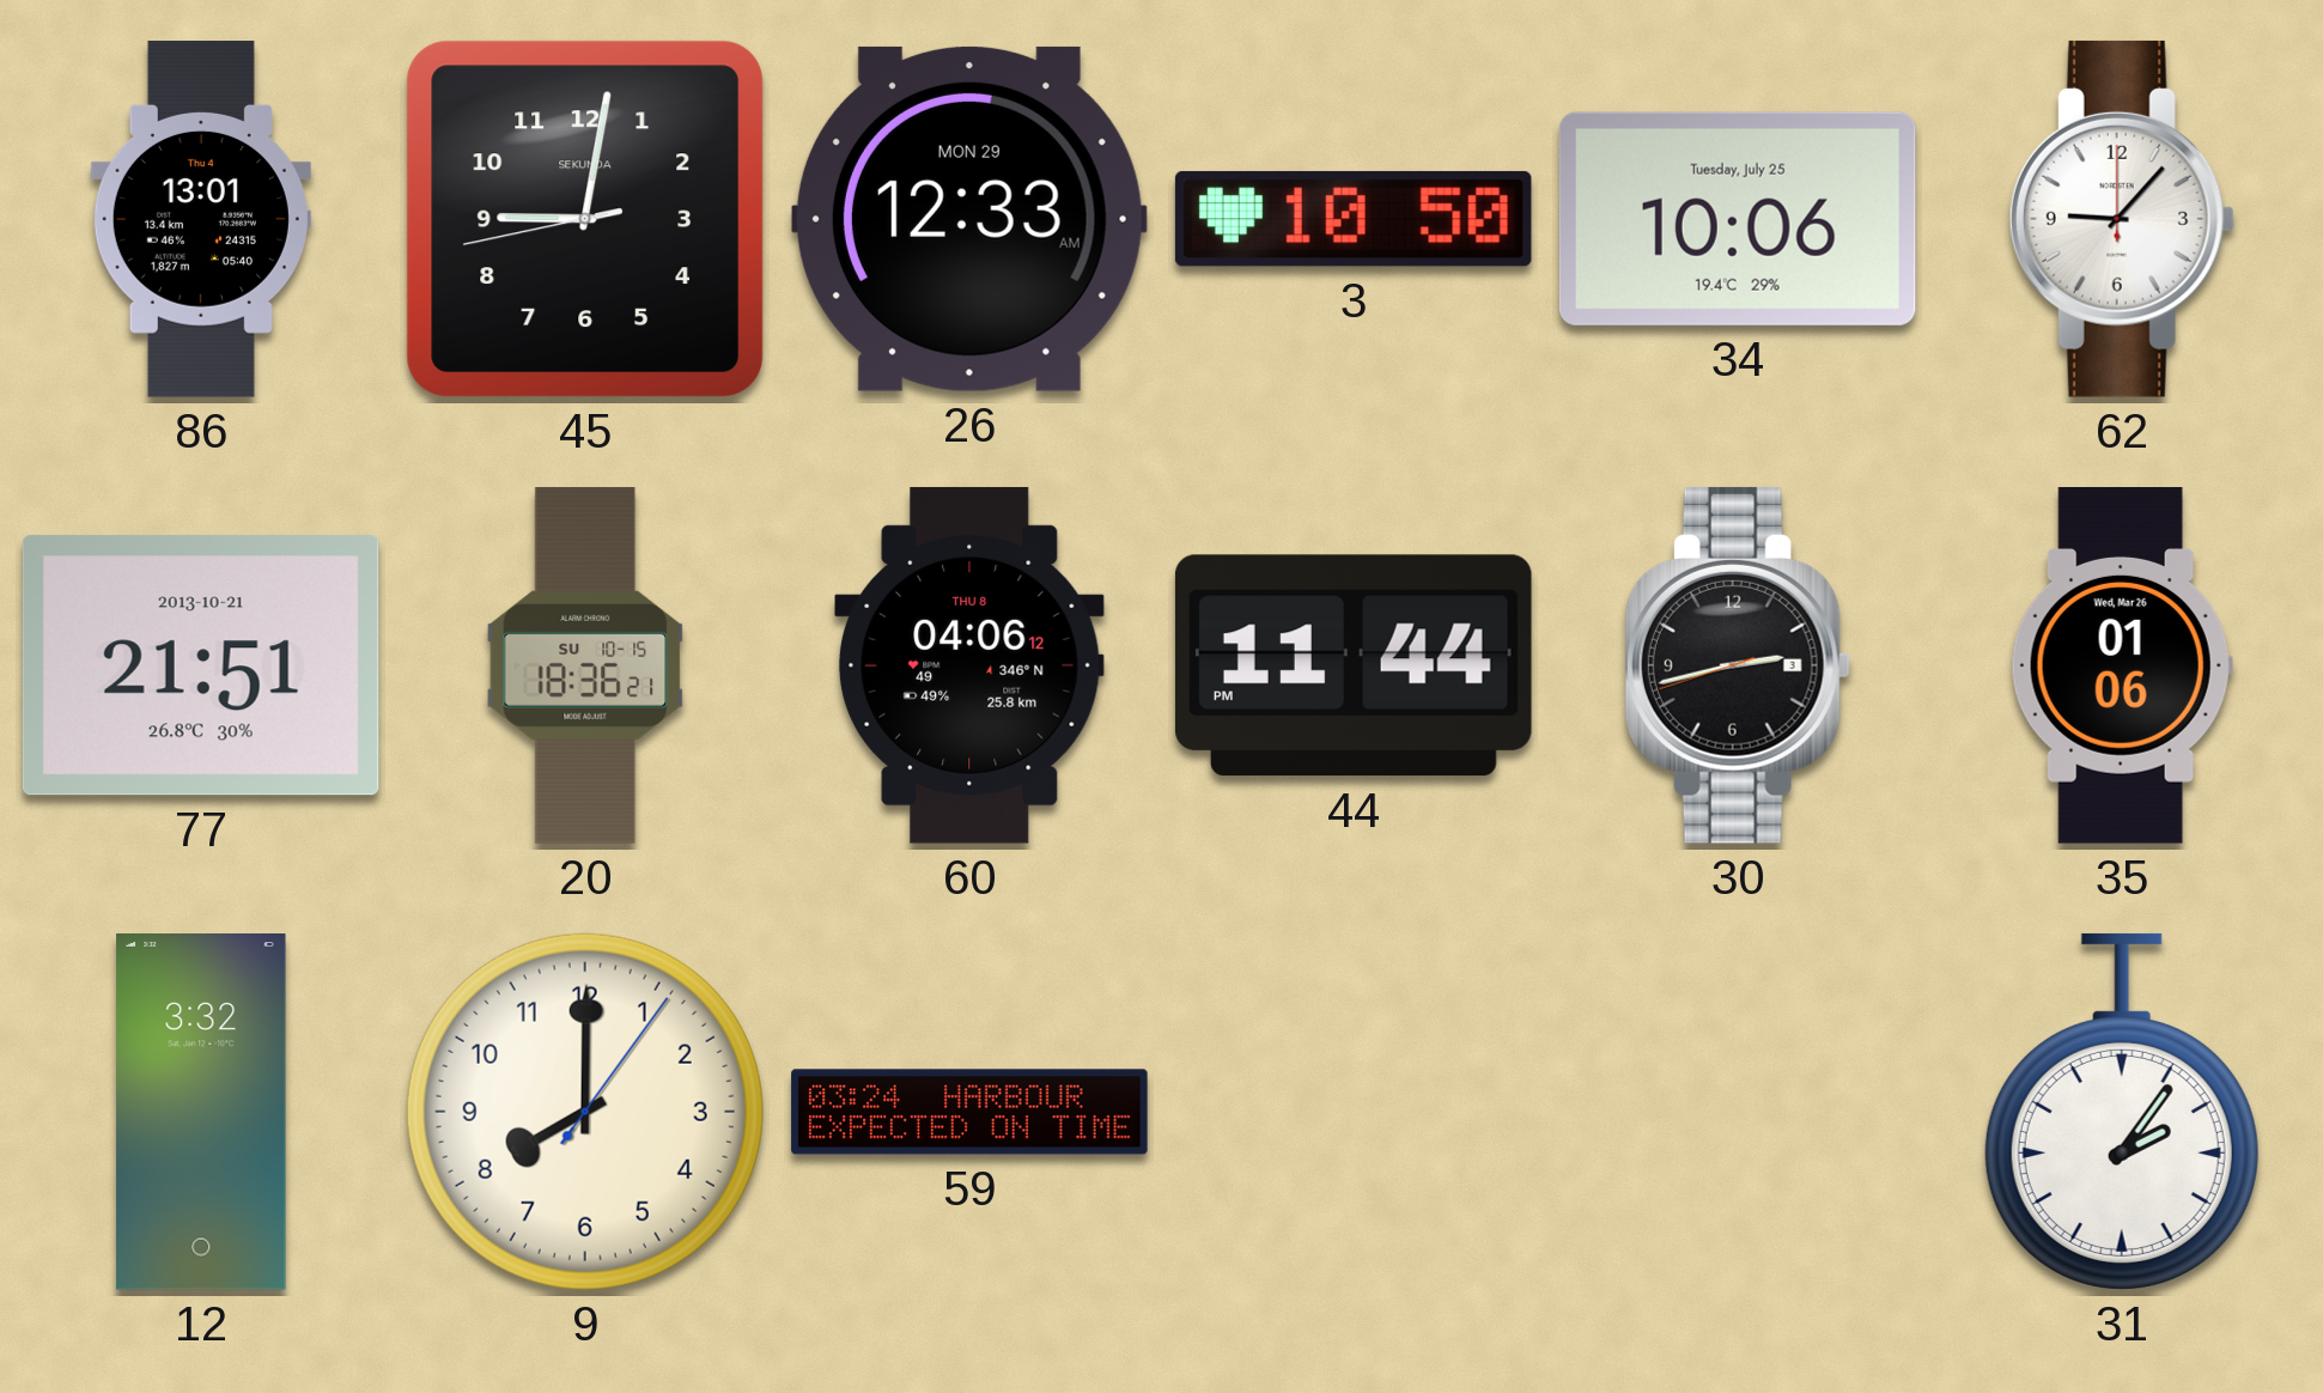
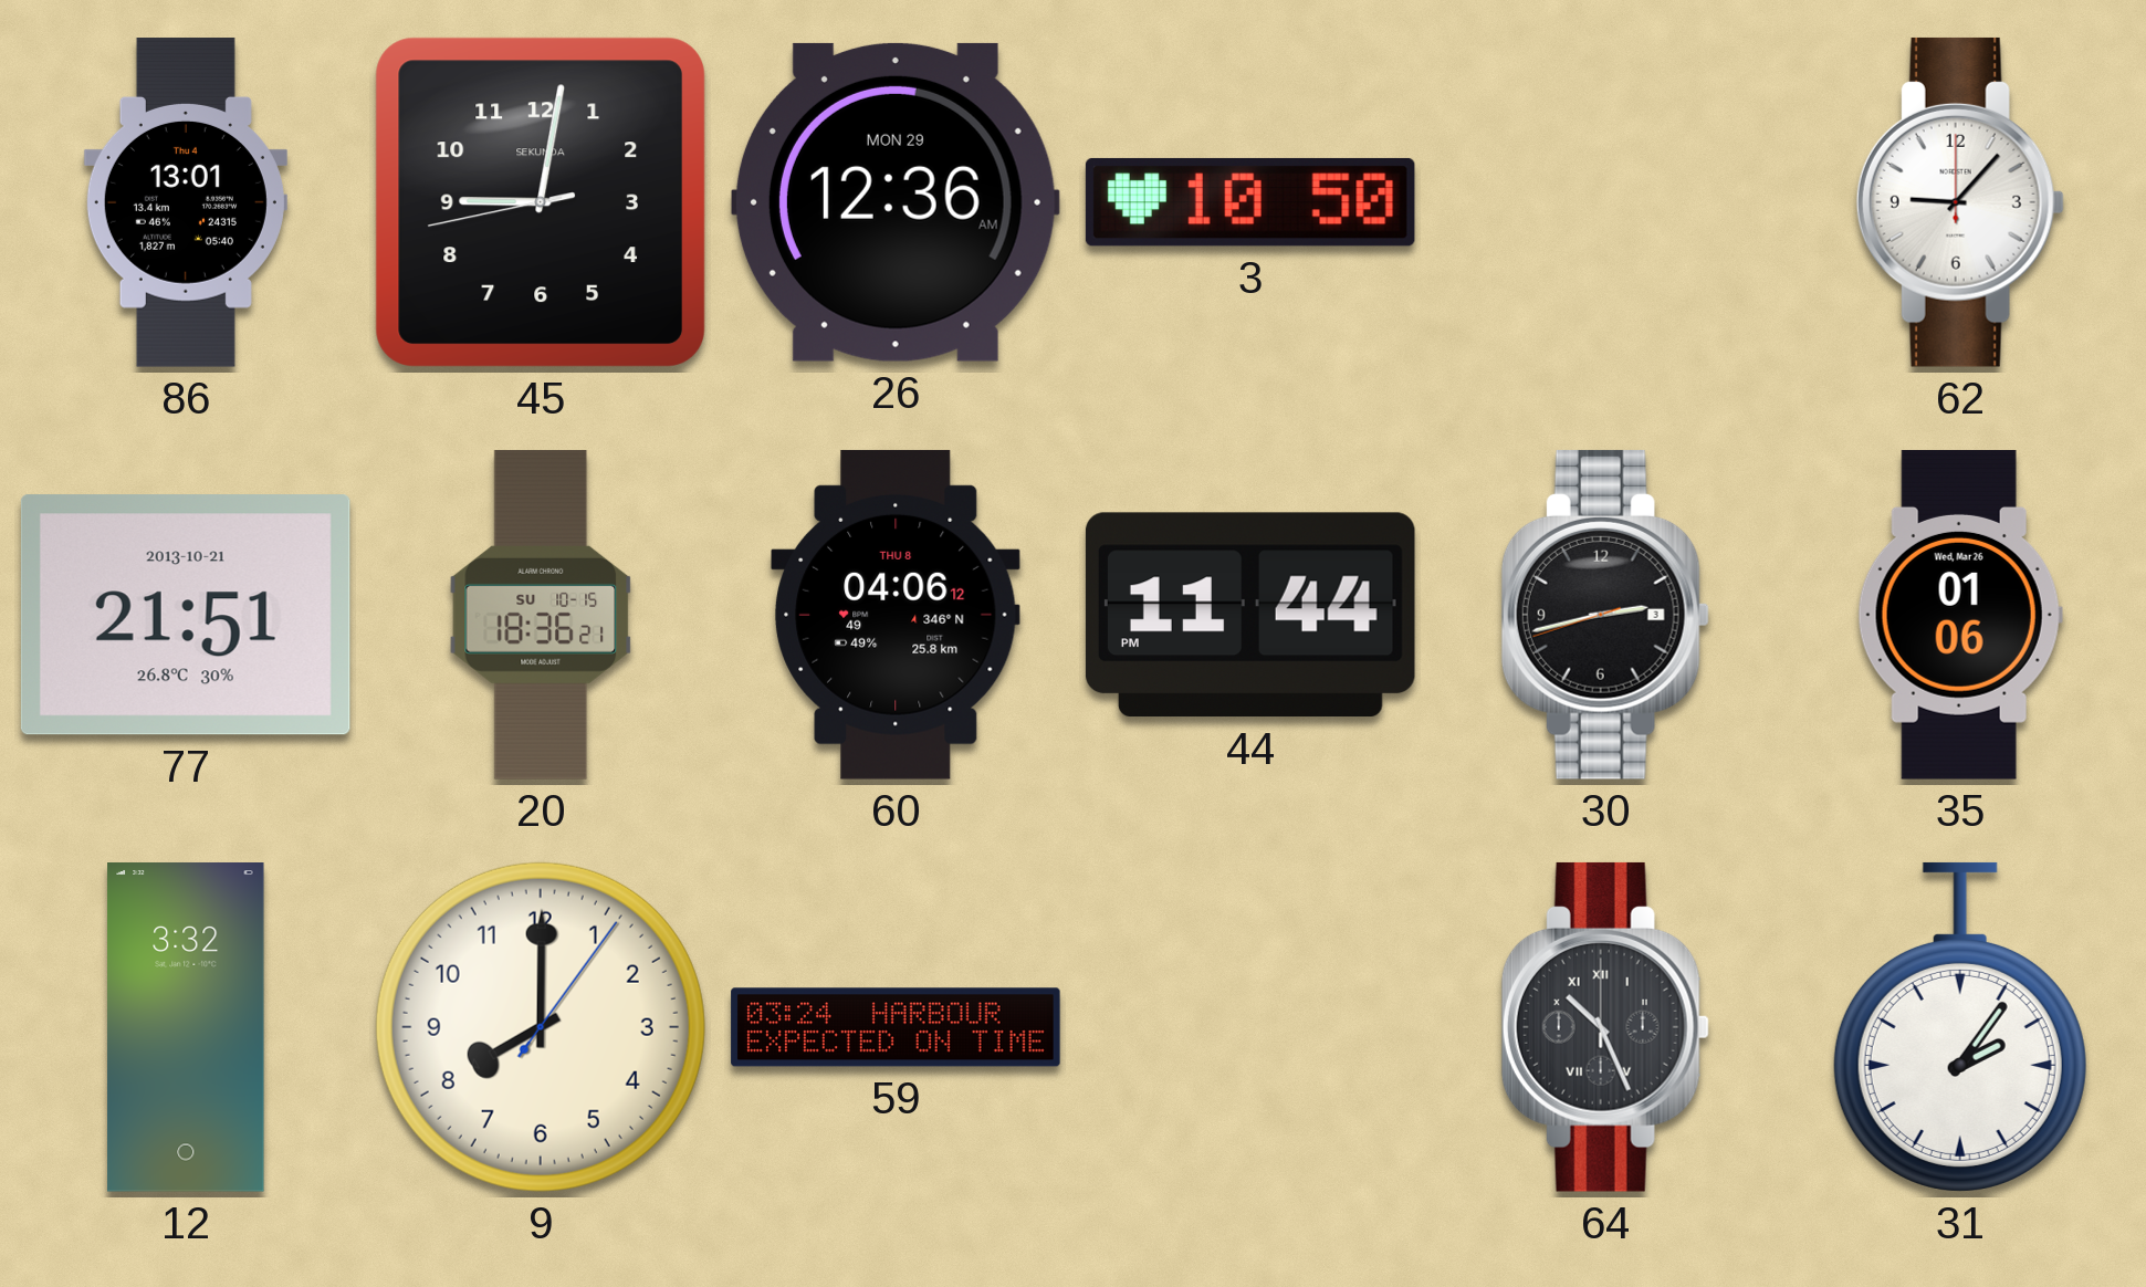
26: 12:33 -> 12:36
34: 10:06 -> none
64: none -> 10:26
